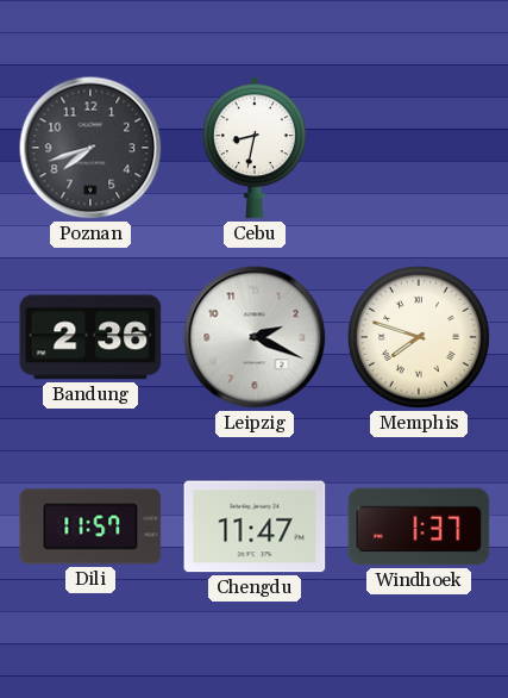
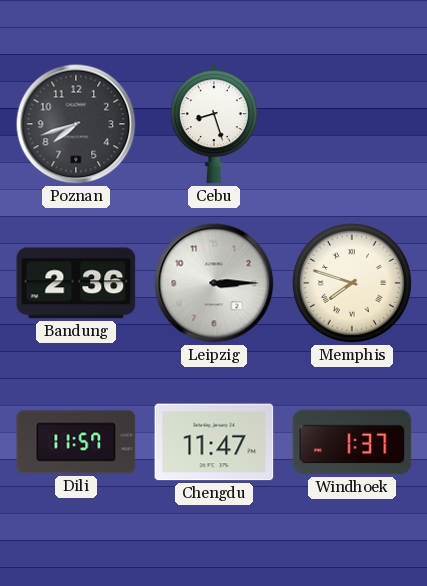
Cebu: 8:32 -> 8:27
Leipzig: 2:19 -> 3:15
